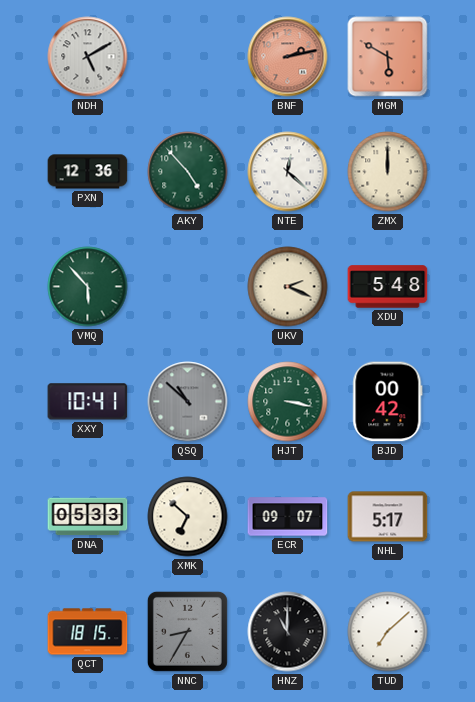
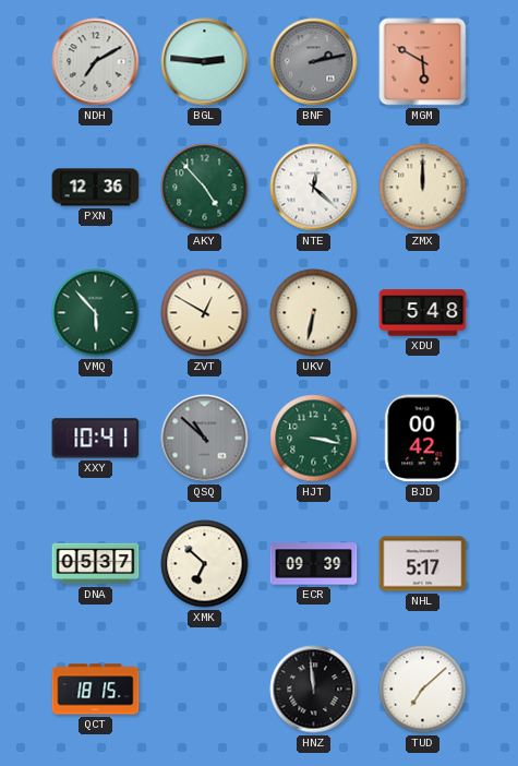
NDH: 5:10 -> 7:10
BGL: none -> 2:46
BNF dial: salmon -> grey
ZVT: none -> 12:50
UKV: 2:19 -> 6:32
DNA: 05:33 -> 05:37
ECR: 09:07 -> 09:39
NNC: 8:35 -> none
HNZ: 11:00 -> 11:59
